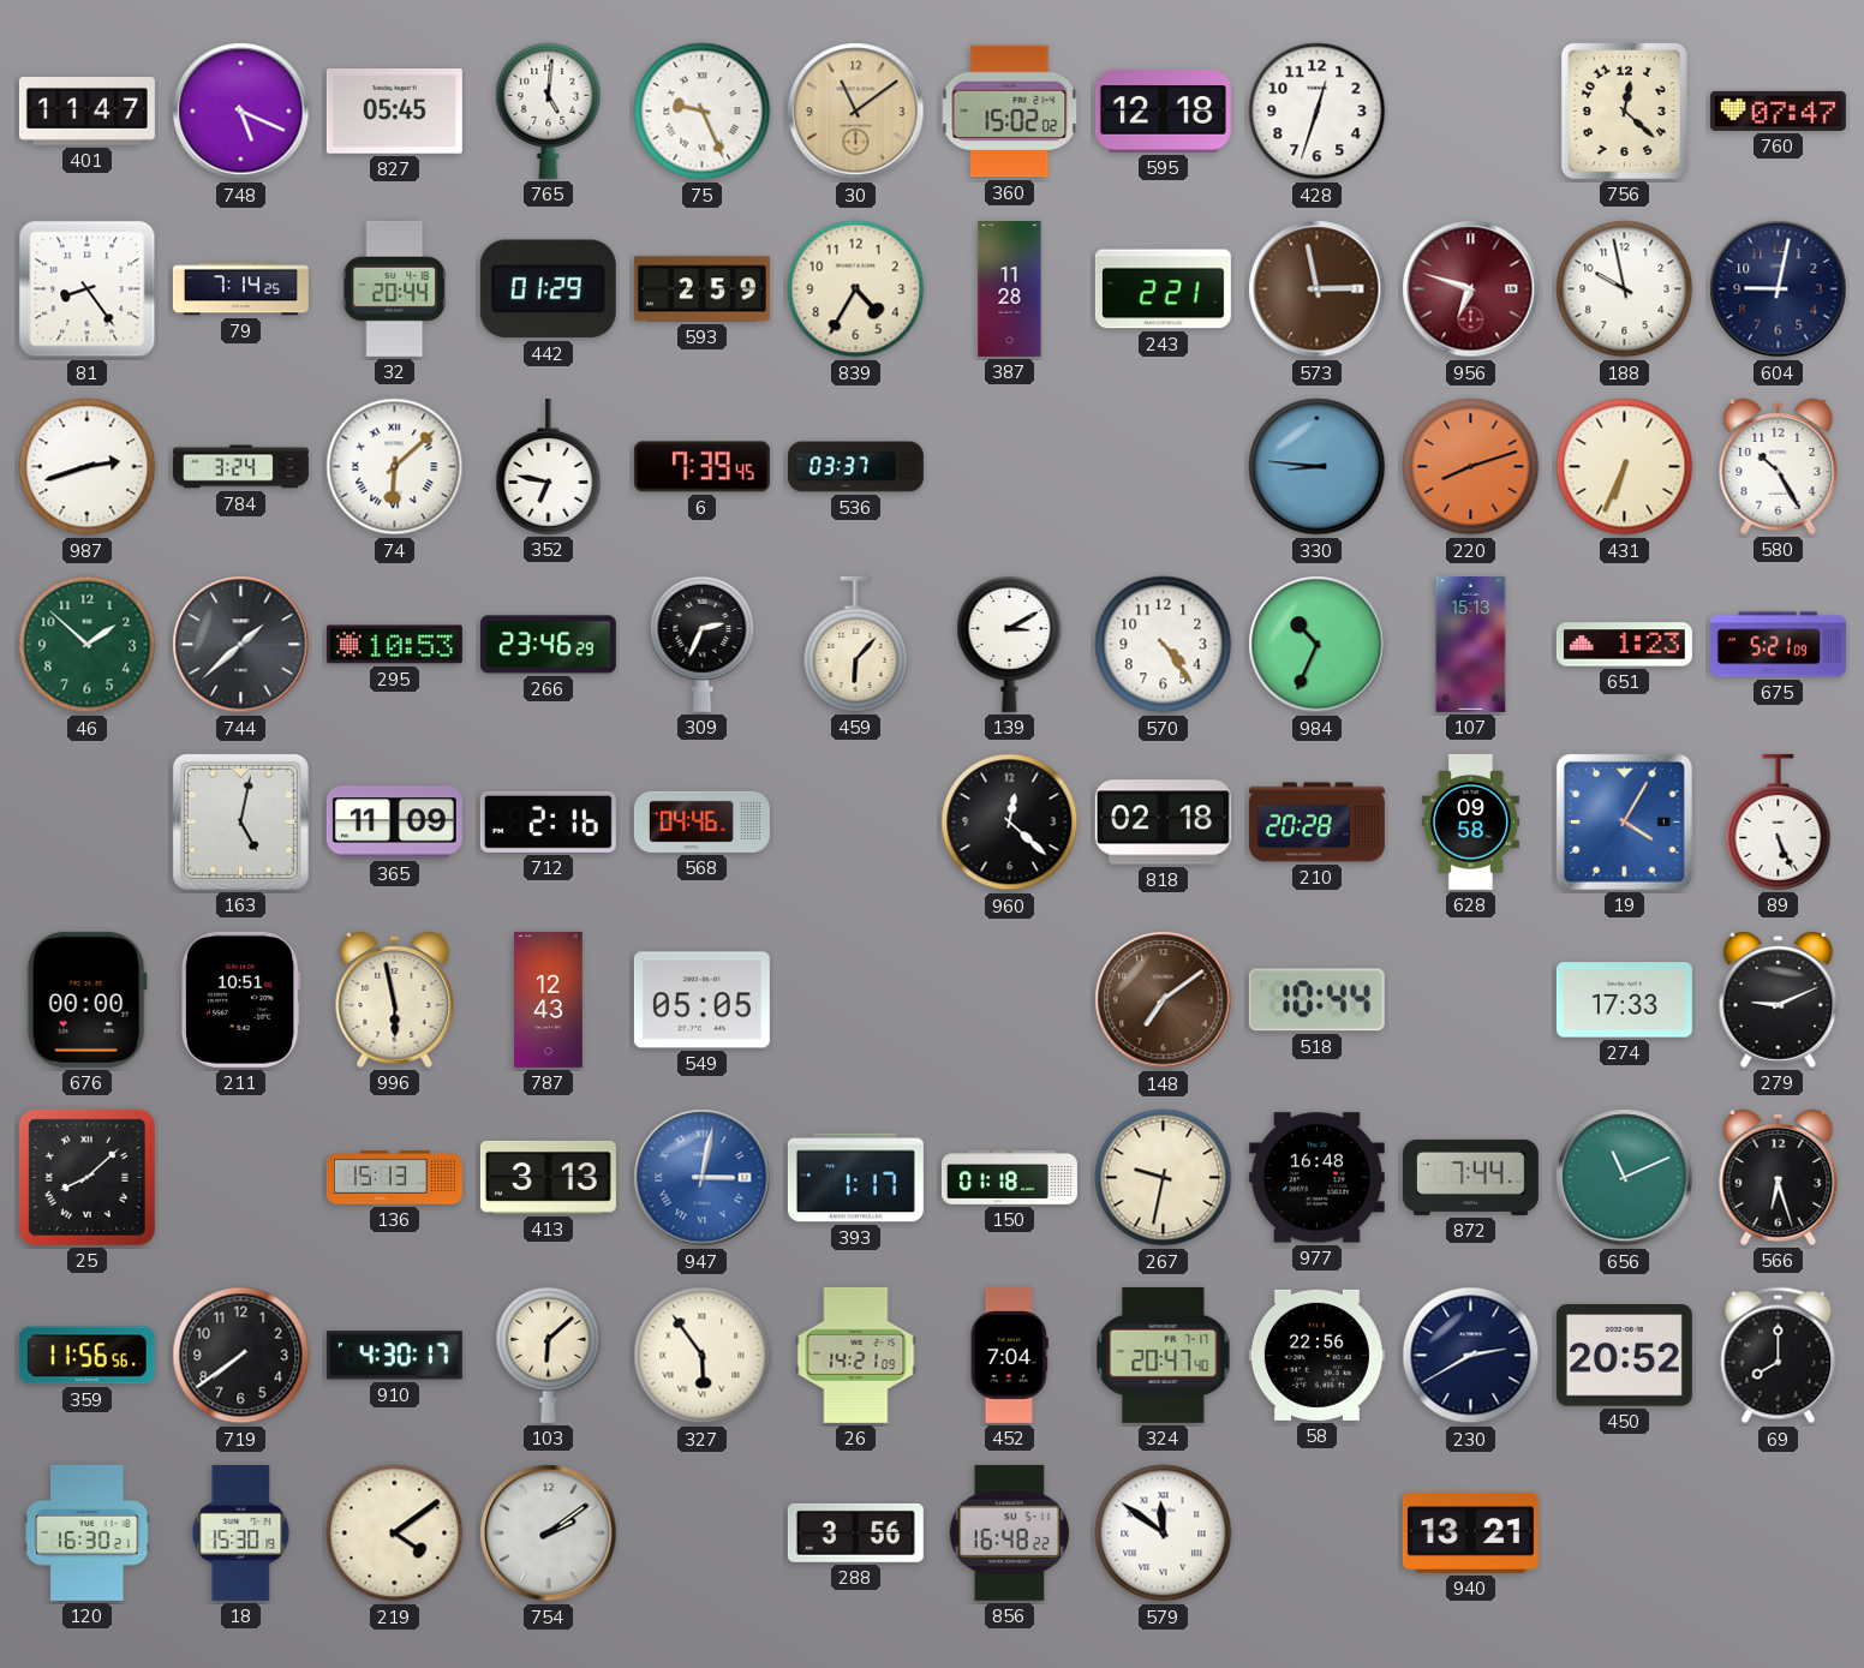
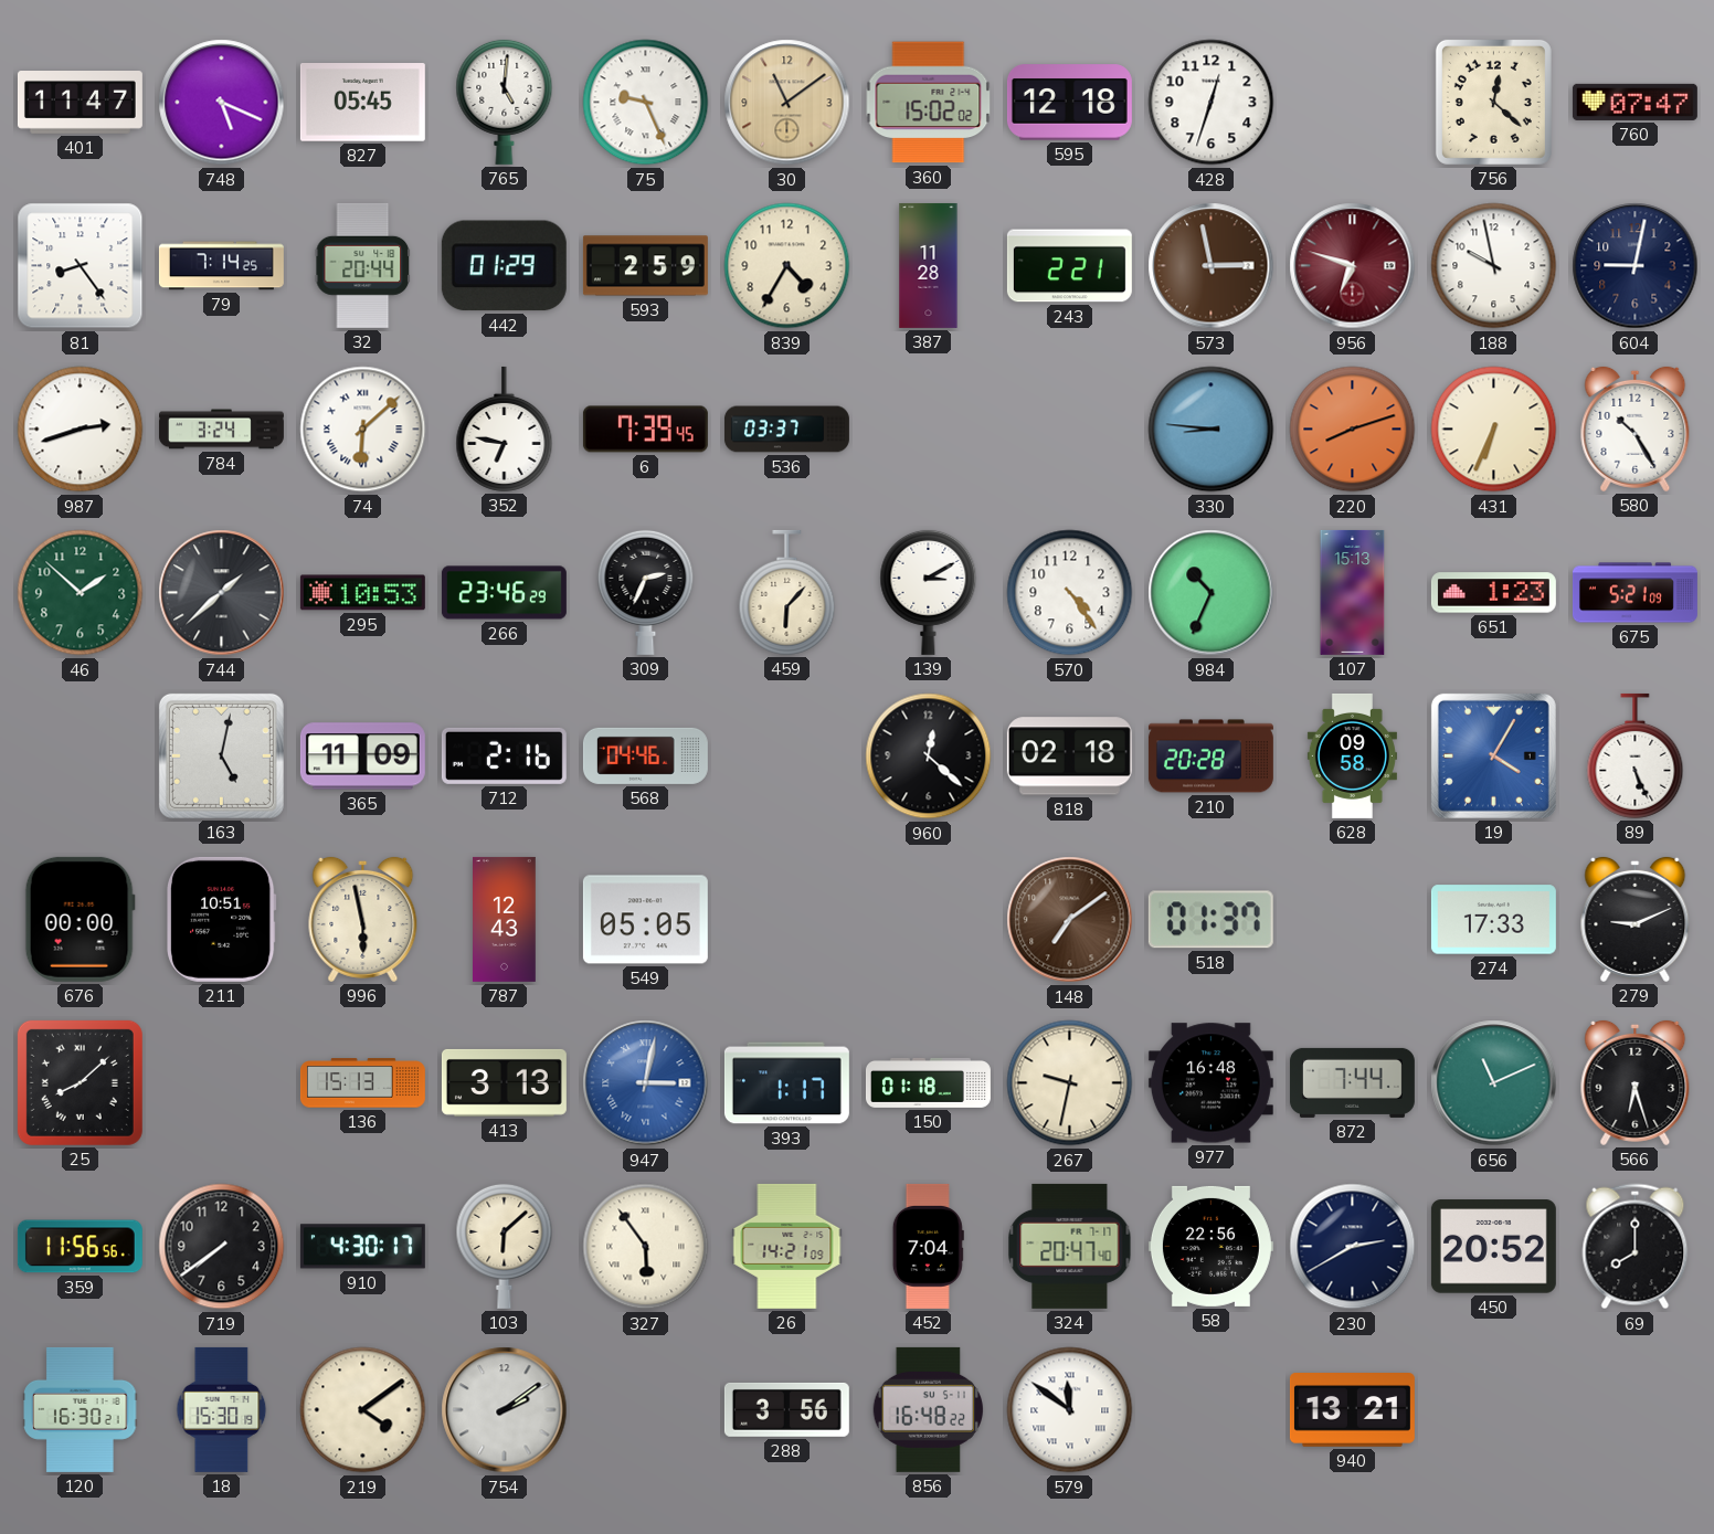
518: 10:44 -> 01:37
